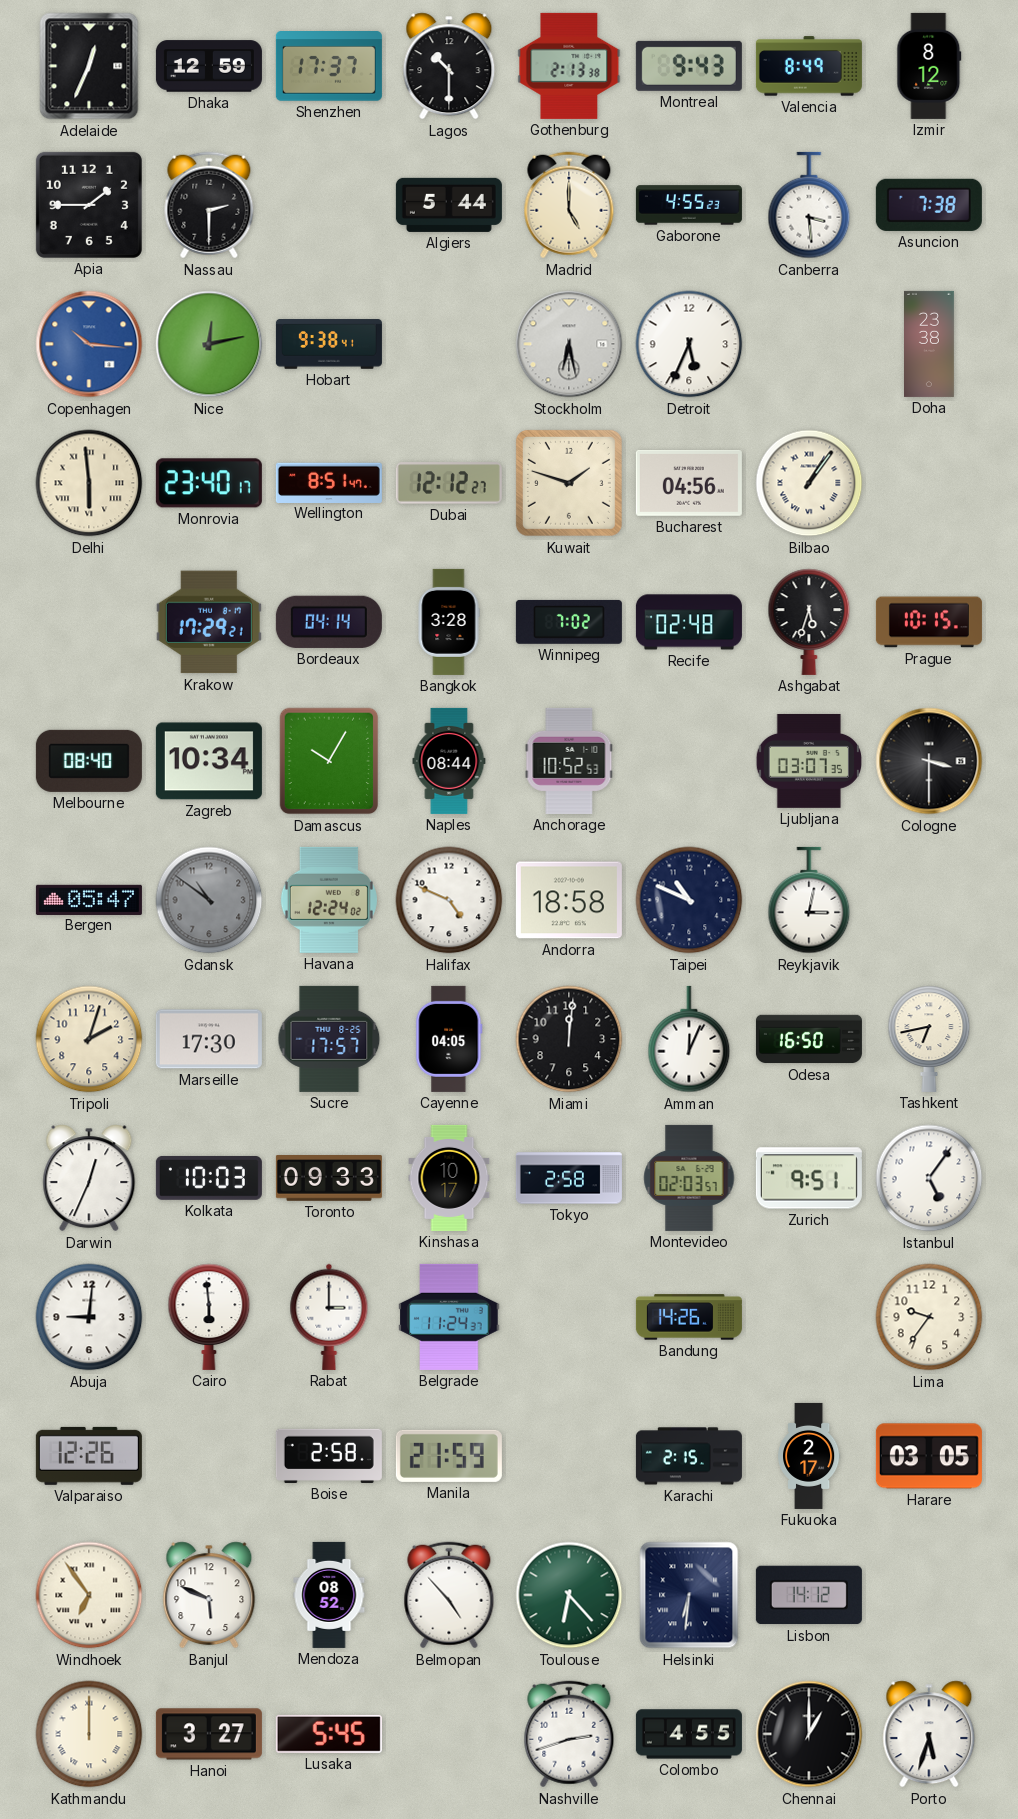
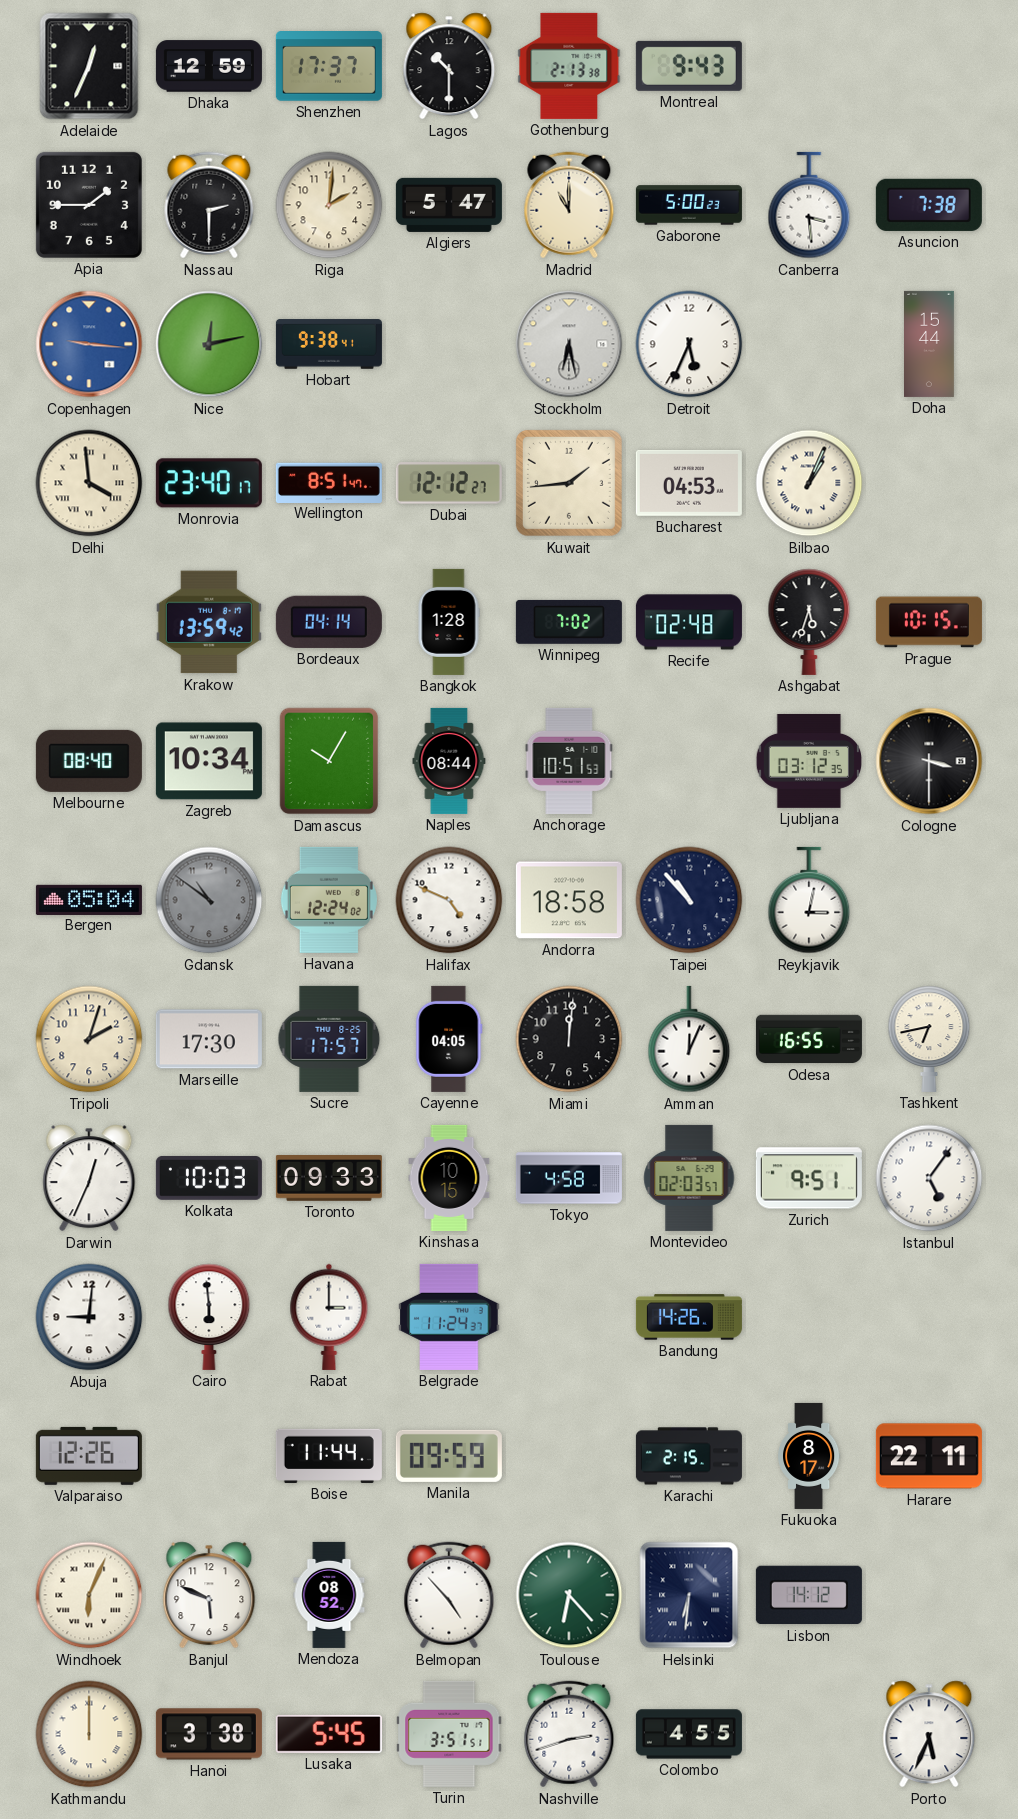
Valencia: 8:49 -> none
Izmir: 8:12 -> none
Riga: none -> 2:01
Algiers: 5:44 -> 5:47
Madrid: 5:00 -> 11:00
Gaborone: 4:55 -> 5:00
Copenhagen: 10:16 -> 9:16
Doha: 23:38 -> 15:44
Delhi: 5:59 -> 3:59
Kuwait: 1:48 -> 1:44
Bucharest: 04:56 -> 04:53
Bilbao: 1:06 -> 1:04
Krakow: 17:29 -> 13:59
Bangkok: 3:28 -> 1:28
Anchorage: 10:52 -> 10:51
Ljubljana: 03:07 -> 03:12
Bergen: 05:47 -> 05:04
Taipei: 10:49 -> 10:53
Odesa: 16:50 -> 16:55
Kinshasa: 10:17 -> 10:15
Tokyo: 2:58 -> 4:58
Lima: 9:36 -> none
Boise: 2:58 -> 11:44
Manila: 21:59 -> 09:59
Fukuoka: 2:17 -> 8:17
Harare: 03:05 -> 22:11
Windhoek: 6:54 -> 6:04
Hanoi: 3:27 -> 3:38
Turin: none -> 3:51
Chennai: 1:00 -> none
Porto: 5:33 -> 5:34
